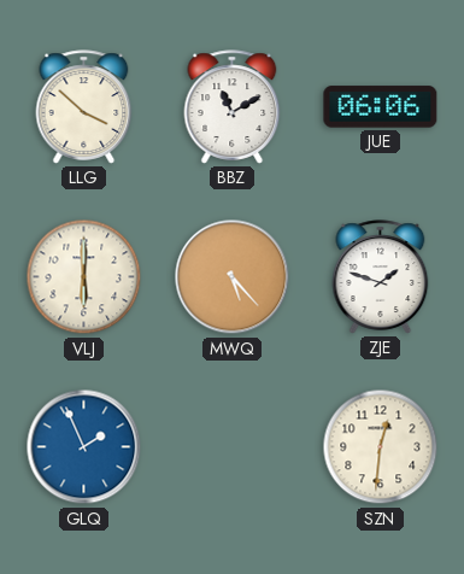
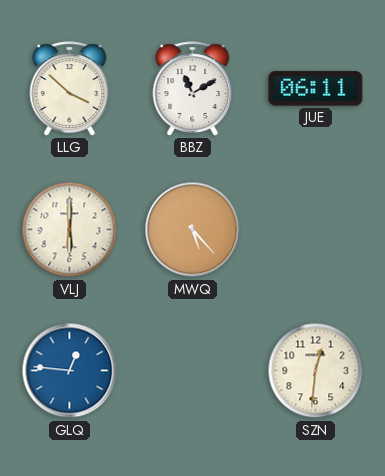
JUE: 06:06 -> 06:11
ZJE: 1:48 -> none
GLQ: 1:56 -> 12:46
